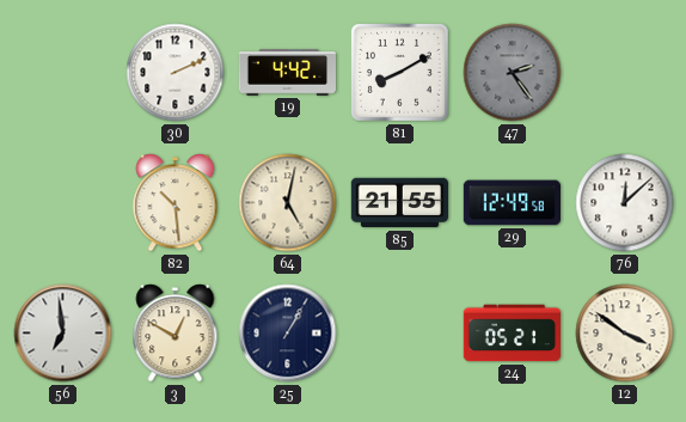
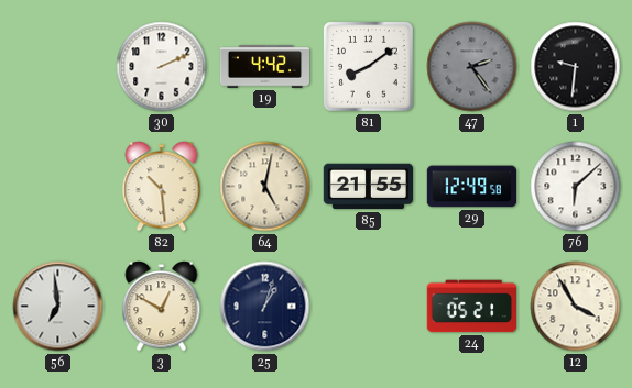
81: 8:10 -> 8:09
1: none -> 9:31
76: 12:08 -> 6:08
25: 1:05 -> 1:03
12: 3:51 -> 3:55
